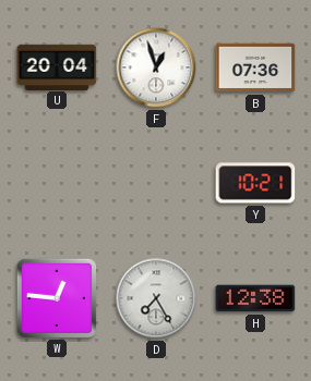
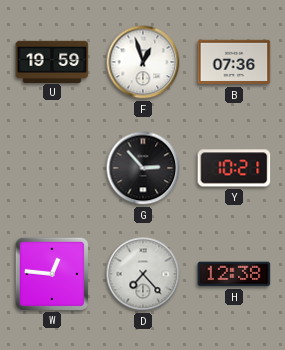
U: 20:04 -> 19:59
G: none -> 2:53
D: 7:25 -> 7:23
